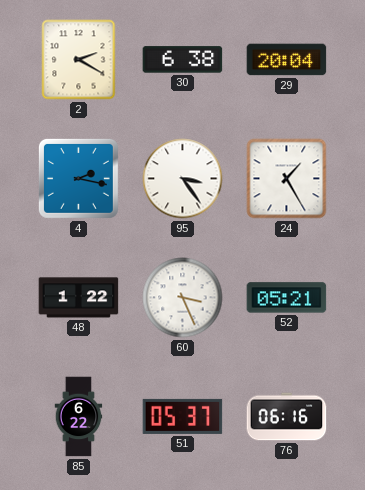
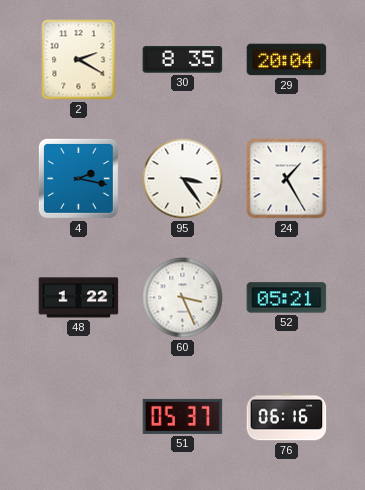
30: 6:38 -> 8:35
85: 6:22 -> none
